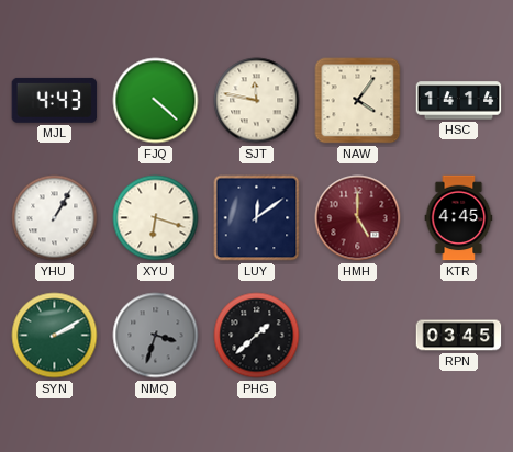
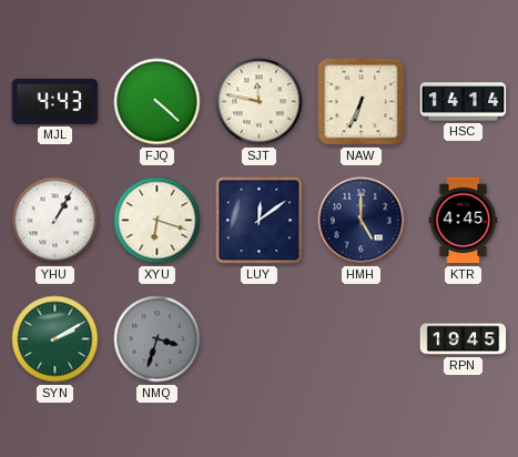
NAW: 4:06 -> 6:34
HMH dial: burgundy -> navy
PHG: 1:38 -> none
RPN: 03:45 -> 19:45
